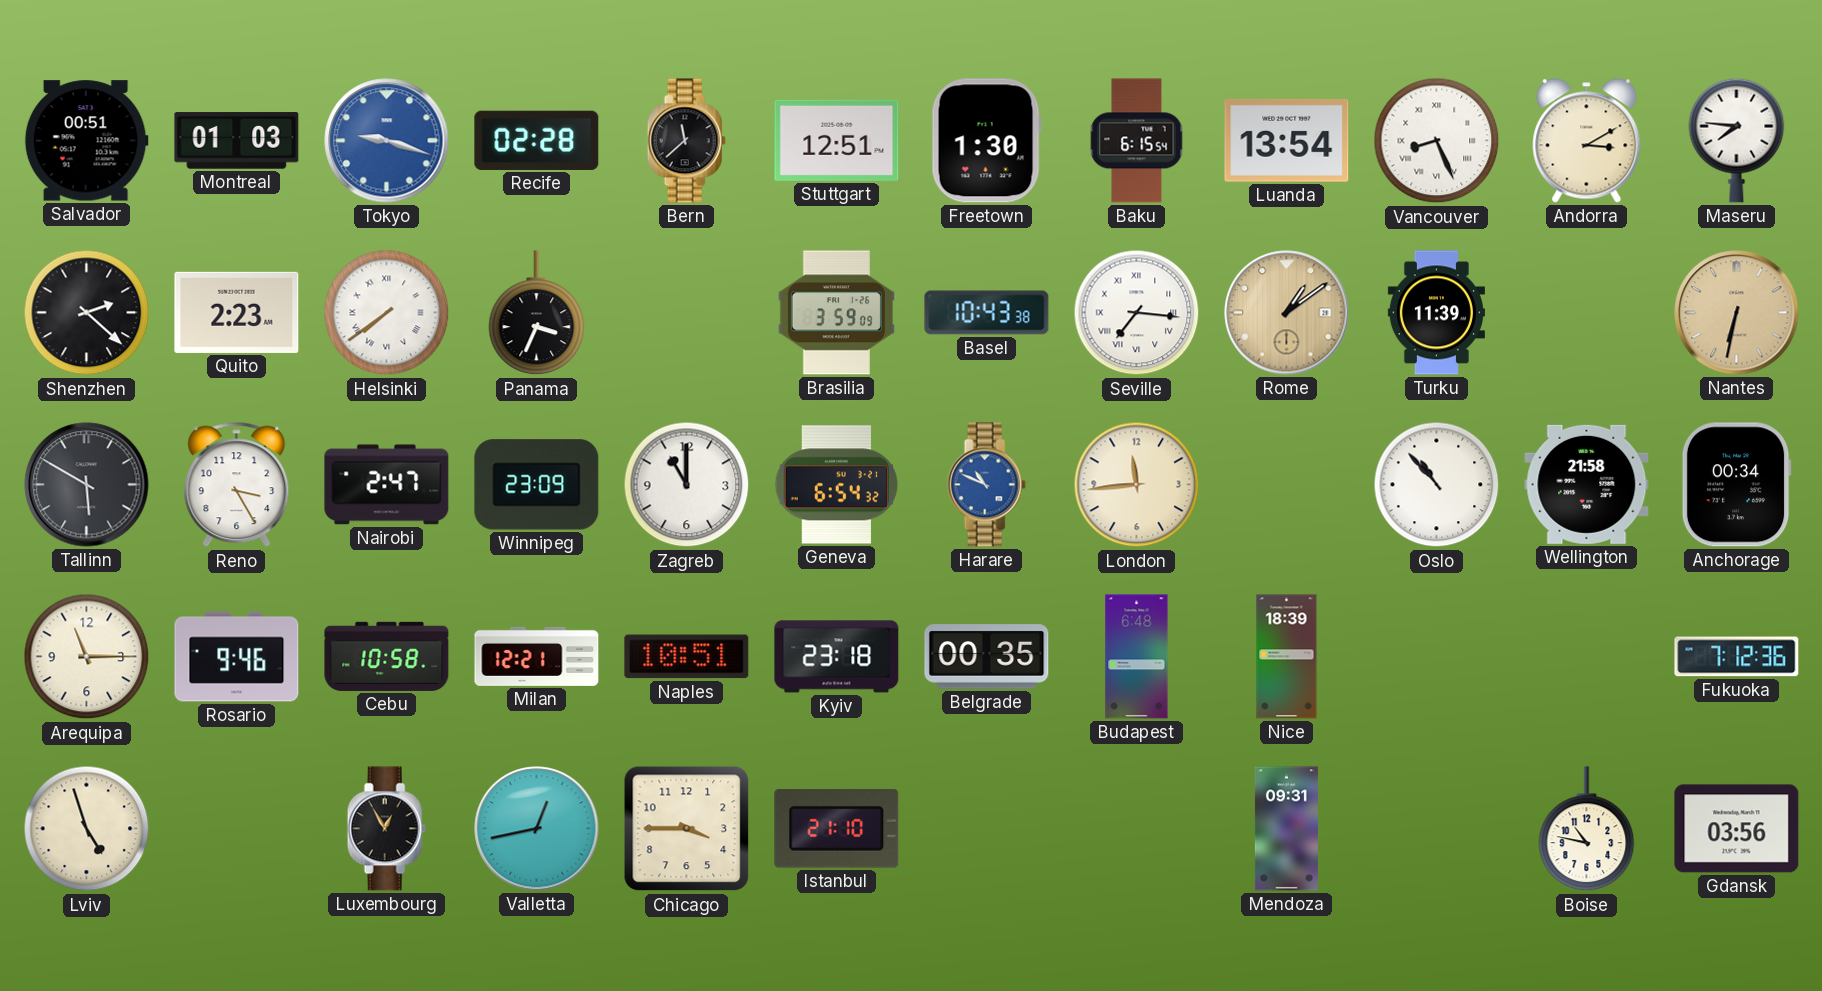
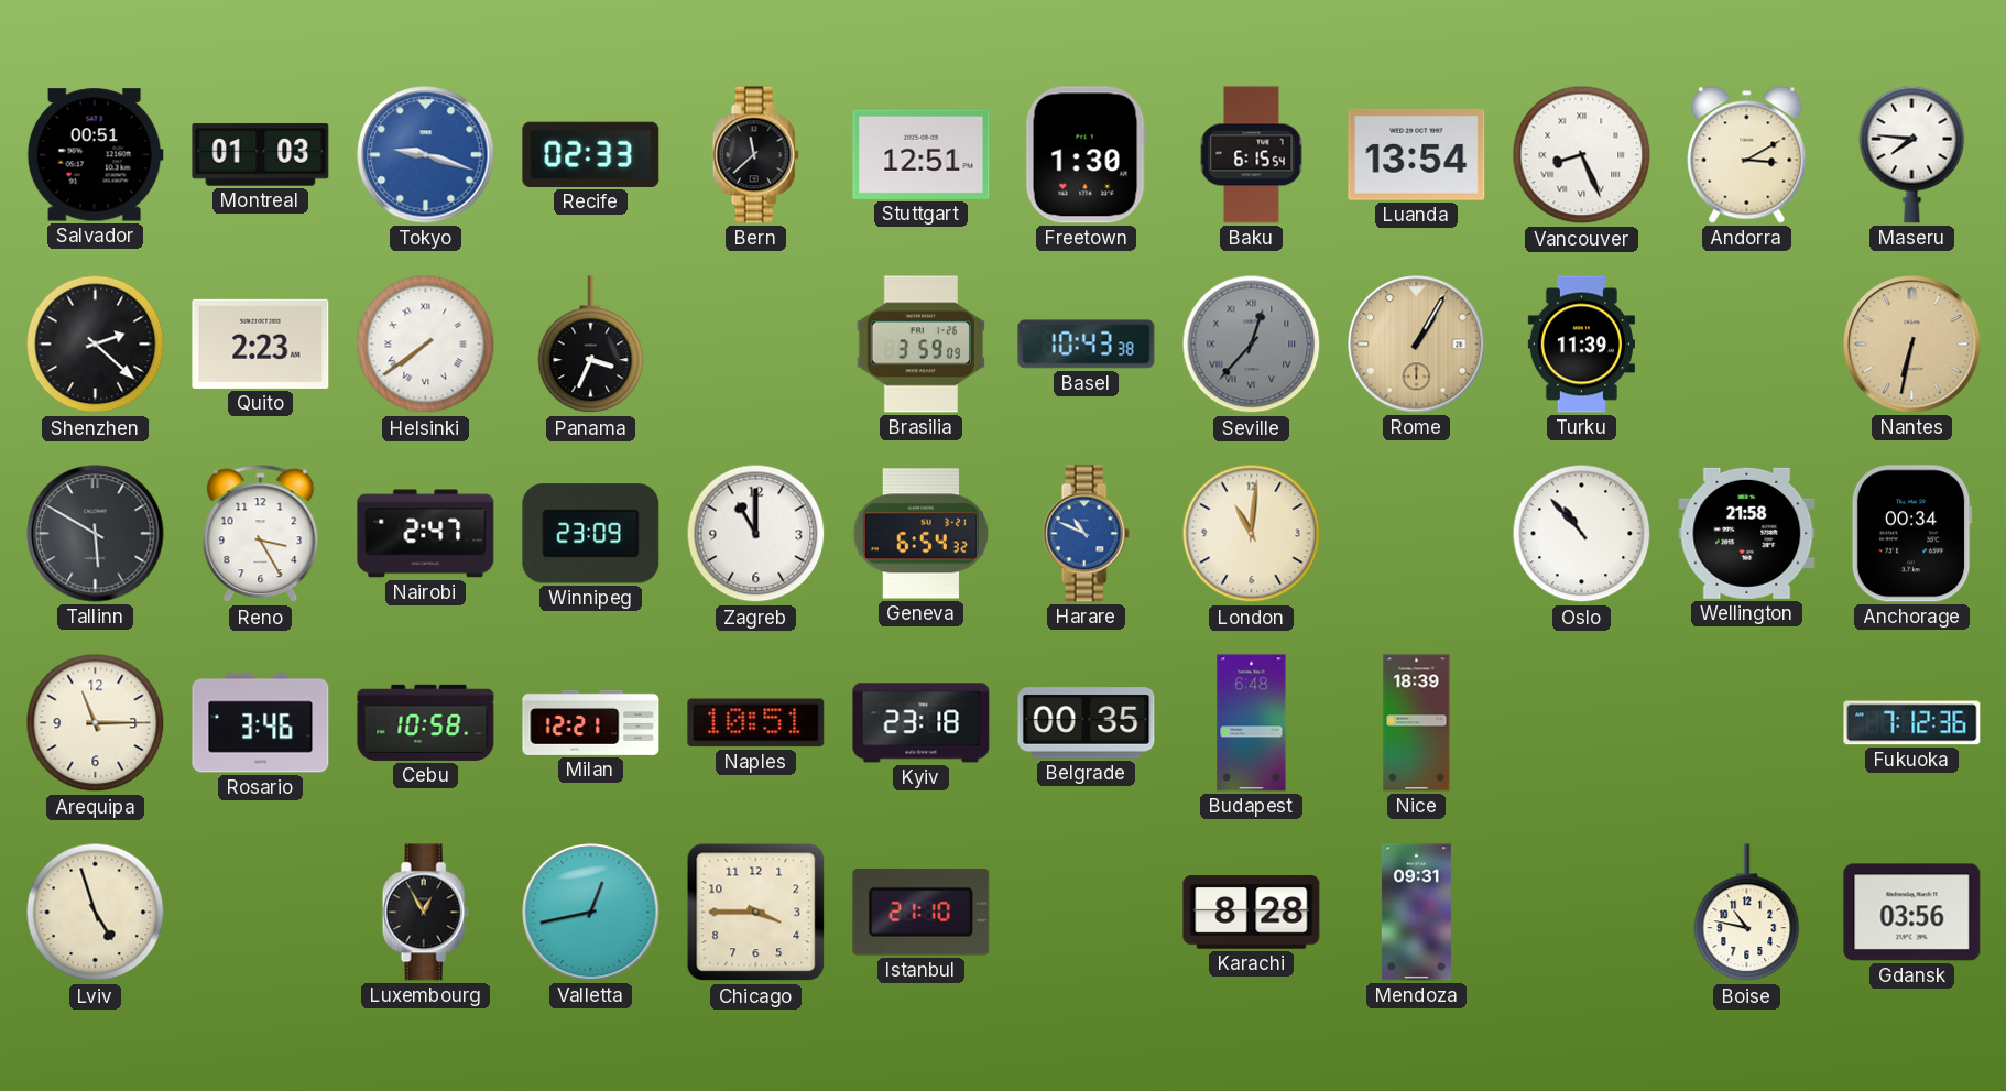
Recife: 02:28 -> 02:33
Seville: 7:16 -> 12:37
Seville dial: white -> grey
Rome: 1:09 -> 1:05
London: 11:44 -> 11:01
Rosario: 9:46 -> 3:46
Karachi: none -> 8:28
